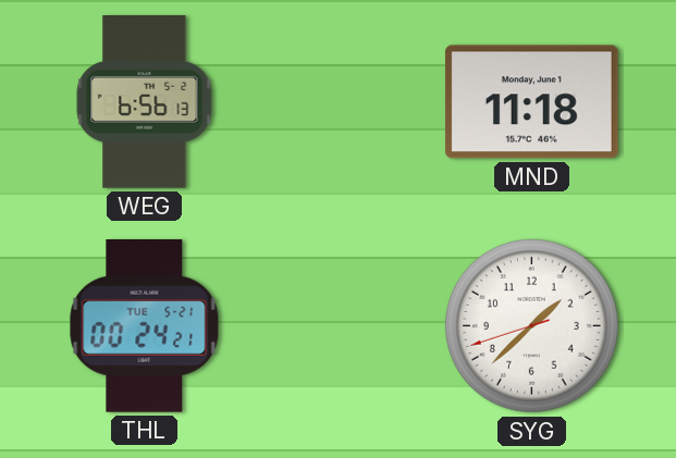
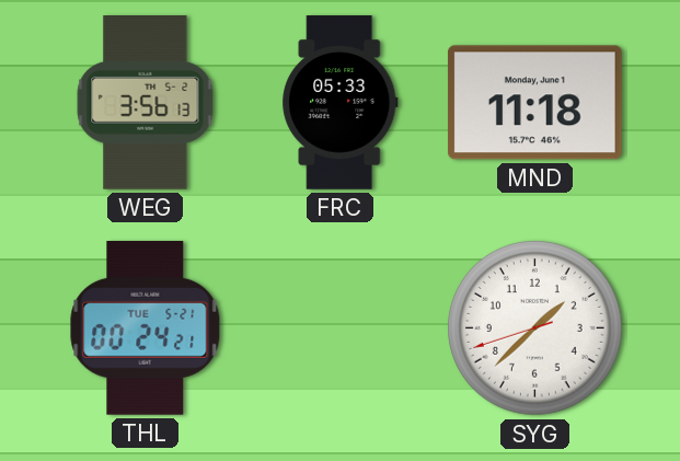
WEG: 6:56 -> 3:56
FRC: none -> 05:33
